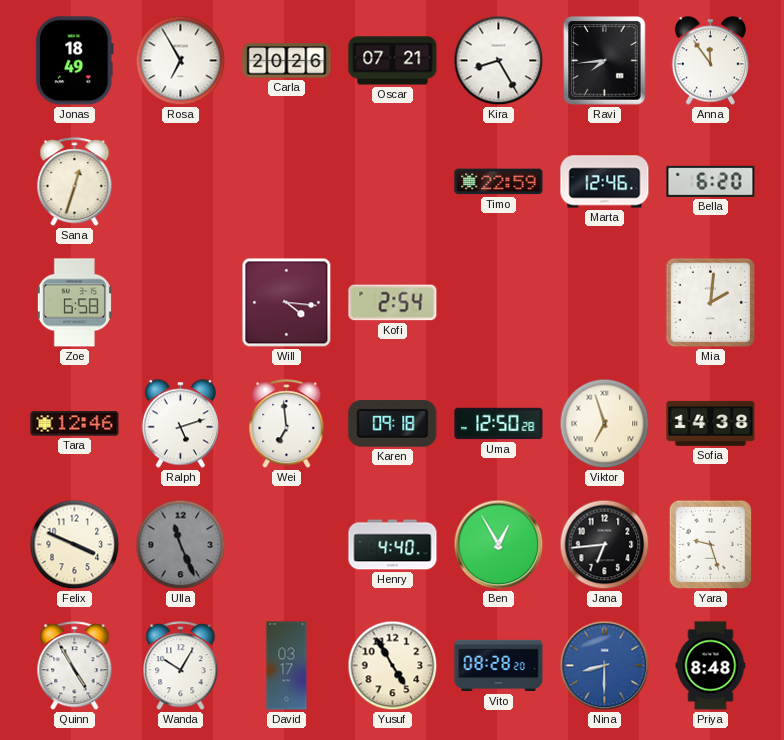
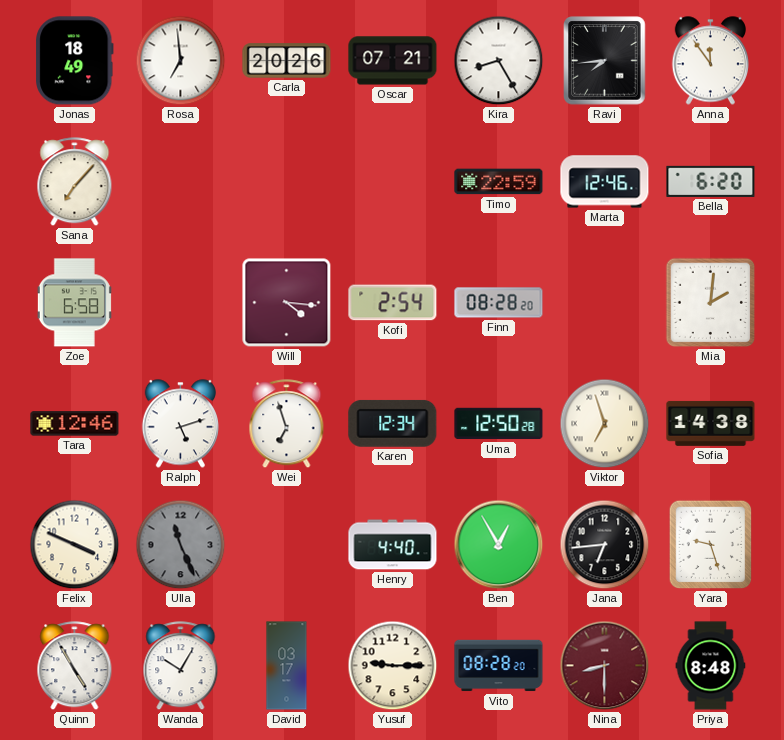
Rosa: 6:55 -> 6:59
Sana: 12:33 -> 7:07
Finn: none -> 08:28
Wei: 6:59 -> 6:57
Karen: 09:18 -> 12:34
Yusuf: 4:55 -> 9:15
Nina dial: blue -> burgundy
